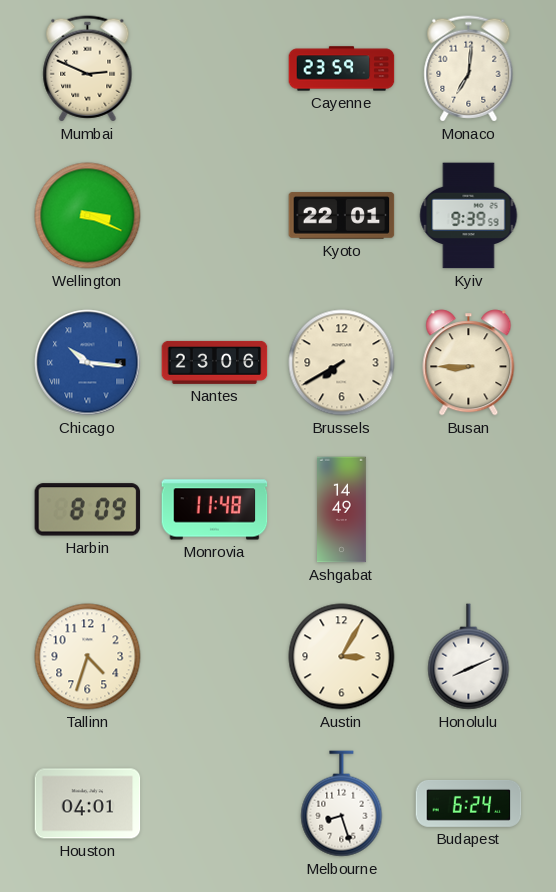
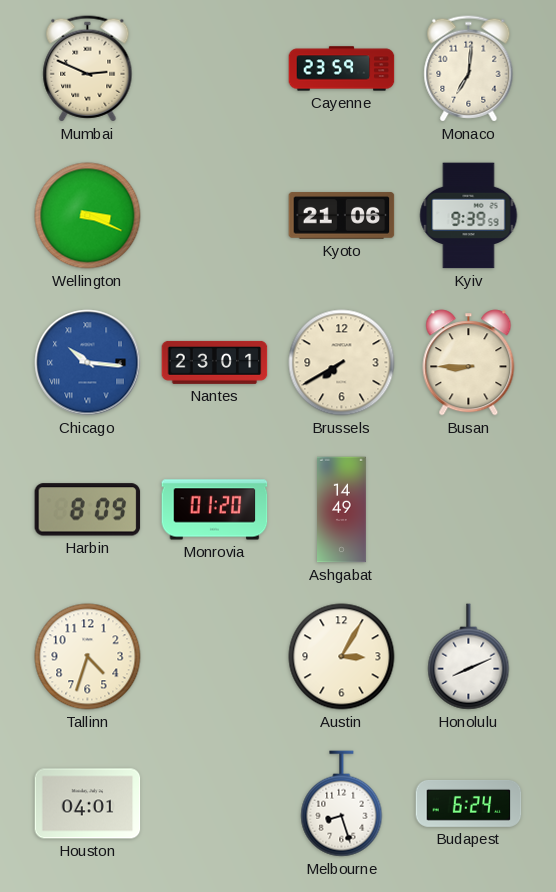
Kyoto: 22:01 -> 21:06
Nantes: 23:06 -> 23:01
Monrovia: 11:48 -> 01:20
